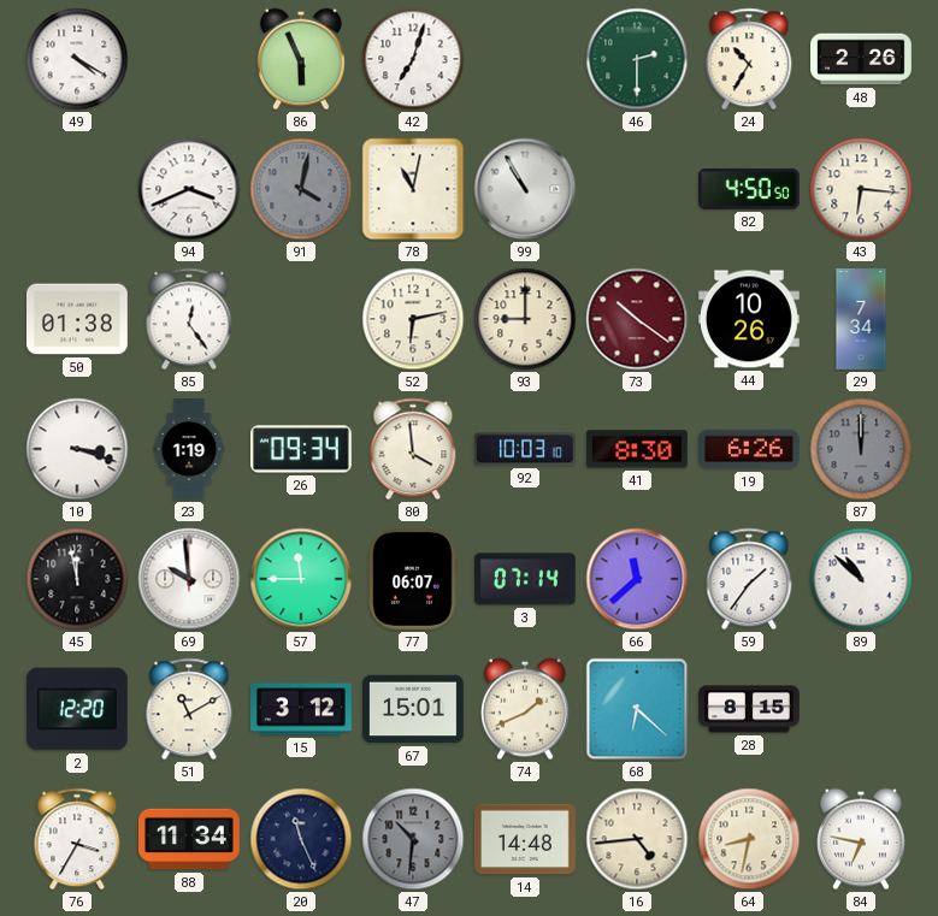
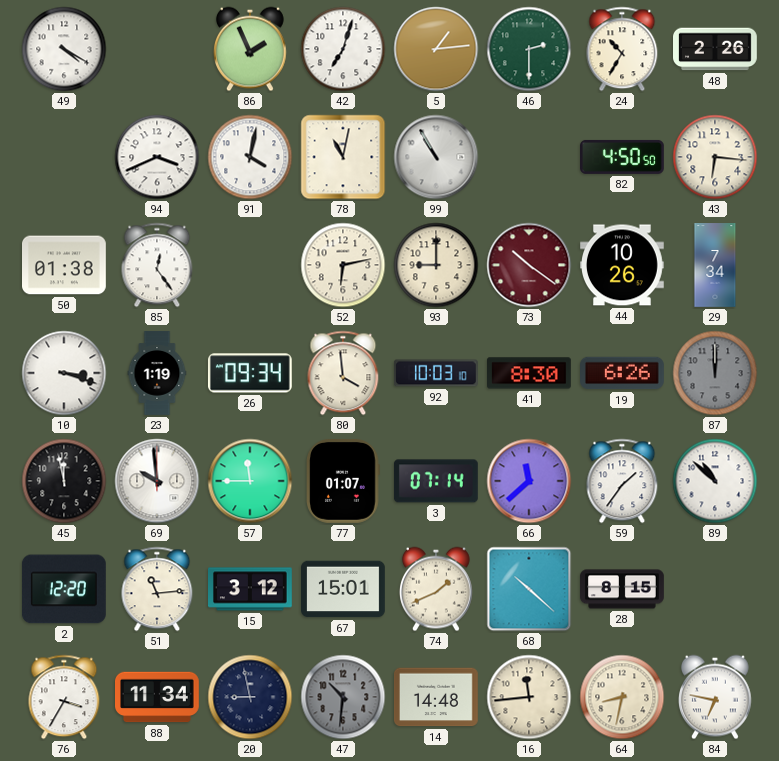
86: 5:56 -> 1:56
5: none -> 1:14
91 dial: grey -> white
77: 06:07 -> 01:07
51: 11:10 -> 11:14
68: 6:22 -> 10:22
20: 11:26 -> 8:58
16: 4:44 -> 11:44
